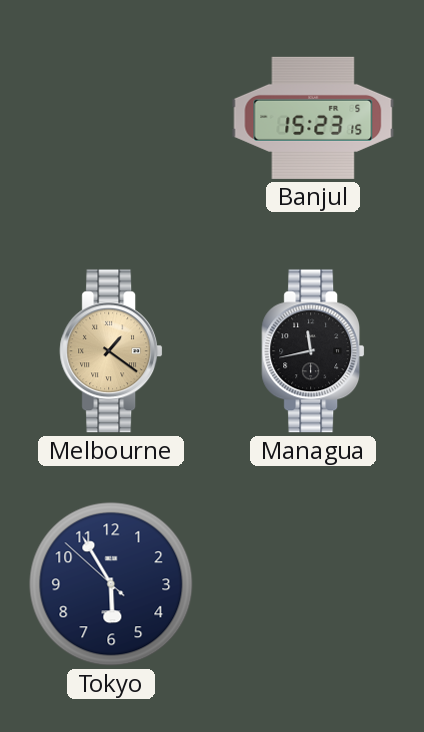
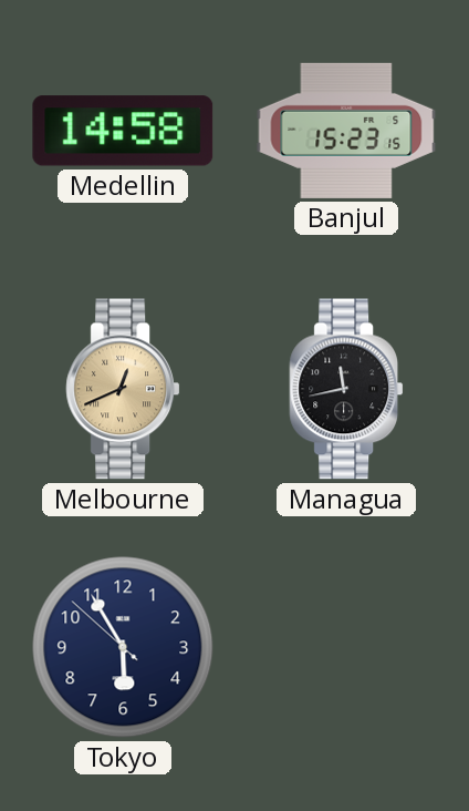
Medellin: none -> 14:58
Melbourne: 1:21 -> 12:41
